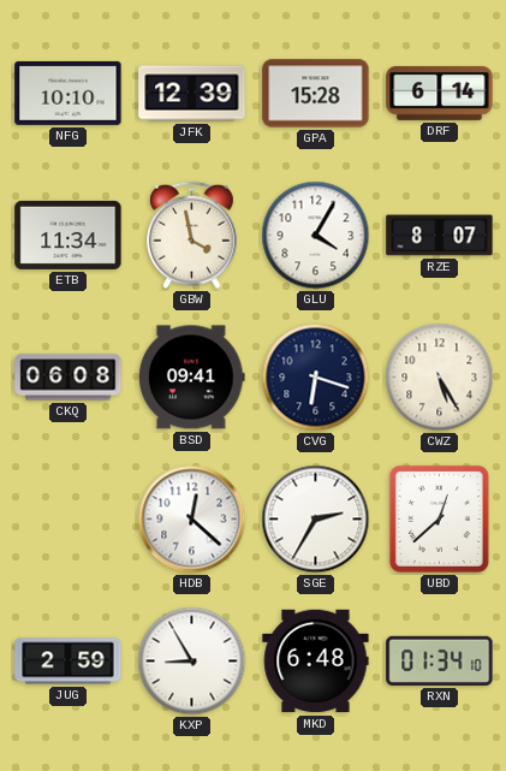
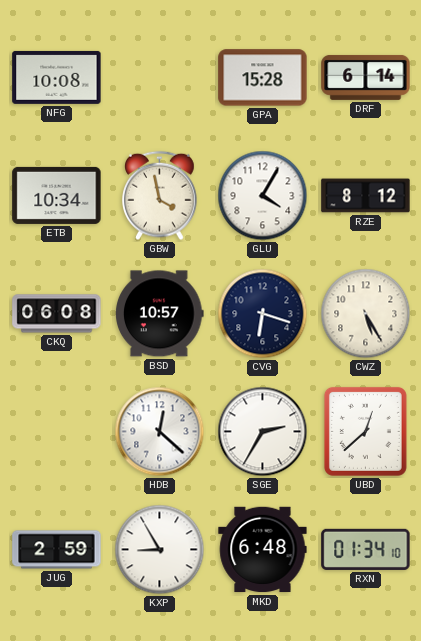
NFG: 10:10 -> 10:08
JFK: 12:39 -> none
ETB: 11:34 -> 10:34
RZE: 8:07 -> 8:12
BSD: 09:41 -> 10:57
